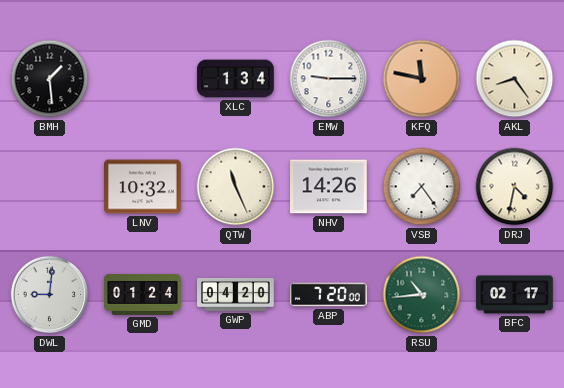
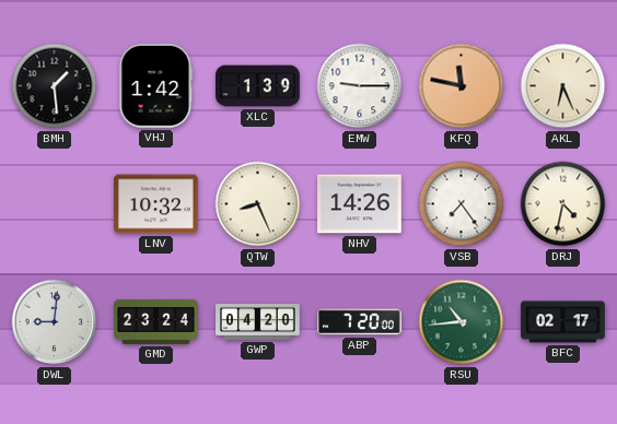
VHJ: none -> 1:42
XLC: 1:34 -> 1:39
AKL: 8:24 -> 6:26
QTW: 11:26 -> 8:26
GMD: 01:24 -> 23:24
